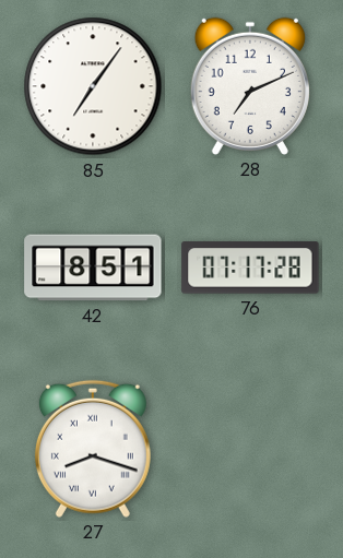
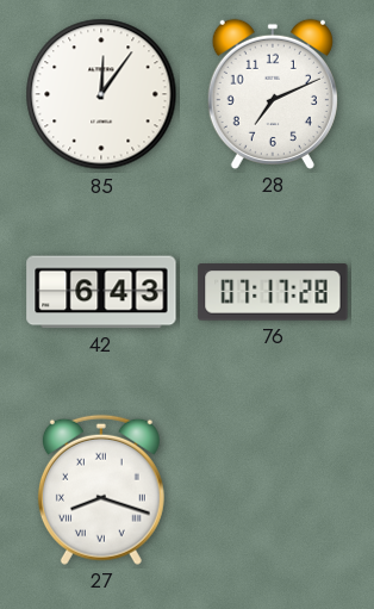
85: 7:06 -> 12:06
42: 8:51 -> 6:43
